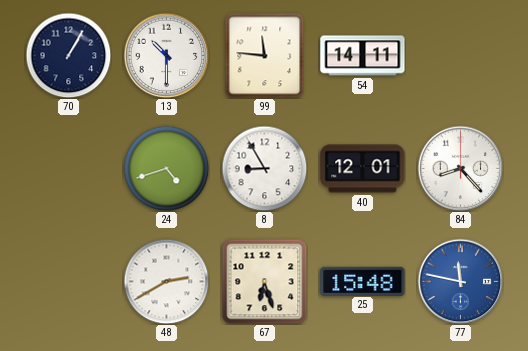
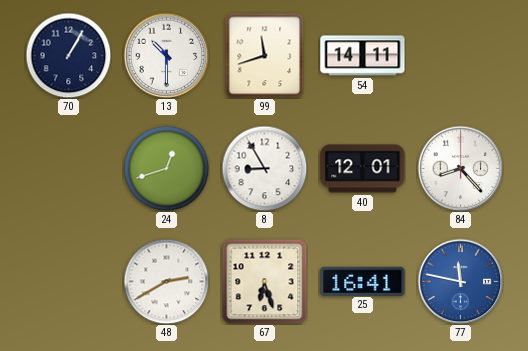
99: 11:46 -> 11:42
24: 4:42 -> 12:42
25: 15:48 -> 16:41
